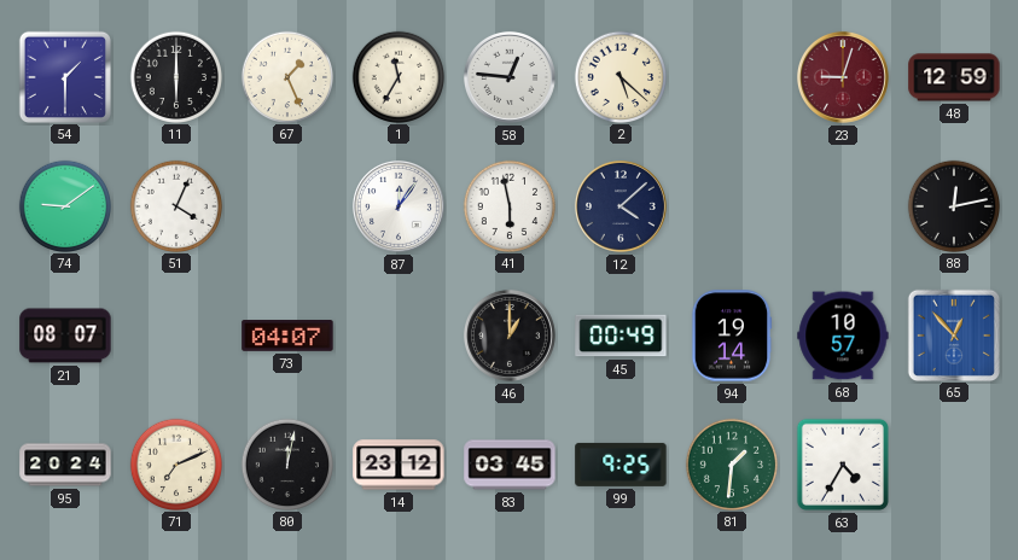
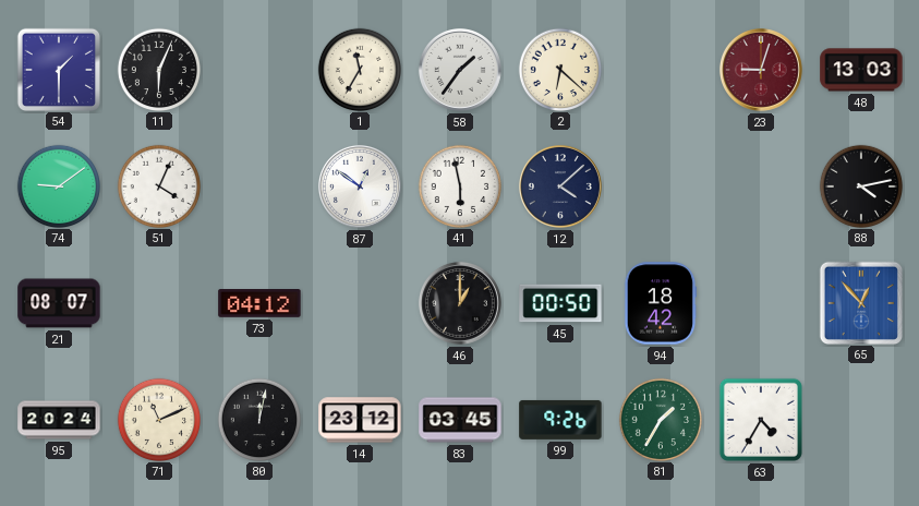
11: 6:00 -> 6:04
67: 1:26 -> none
58: 12:46 -> 1:36
2: 5:22 -> 6:22
48: 12:59 -> 13:03
87: 12:06 -> 12:51
88: 12:13 -> 4:13
73: 04:07 -> 04:12
45: 00:49 -> 00:50
94: 19:14 -> 18:42
68: 10:57 -> none
71: 7:11 -> 11:11
99: 9:25 -> 9:26
81: 1:31 -> 1:35
